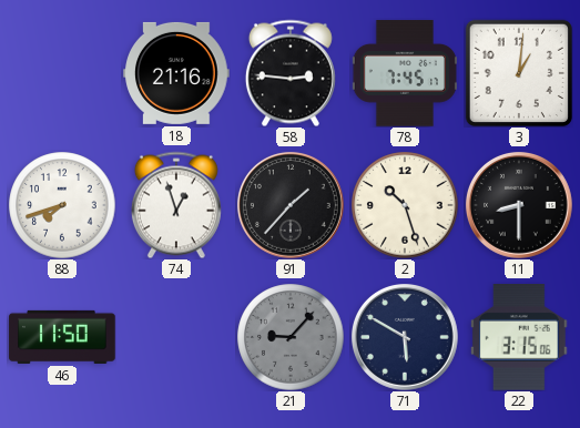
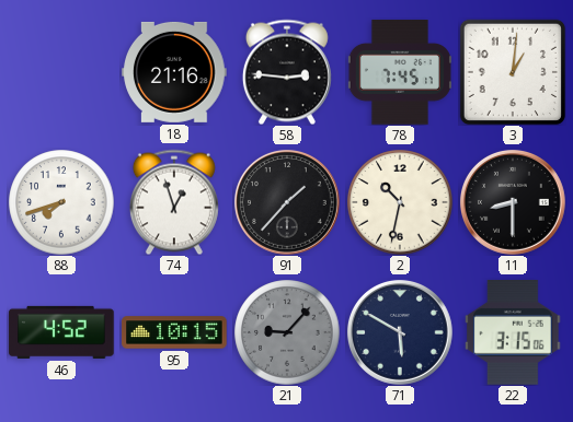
2: 10:27 -> 10:32
46: 11:50 -> 4:52
95: none -> 10:15
